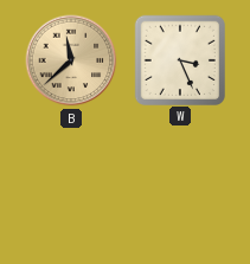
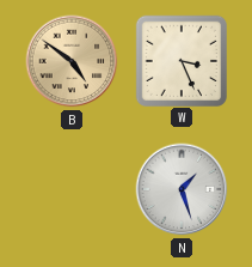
B: 11:38 -> 4:51
N: none -> 1:27
